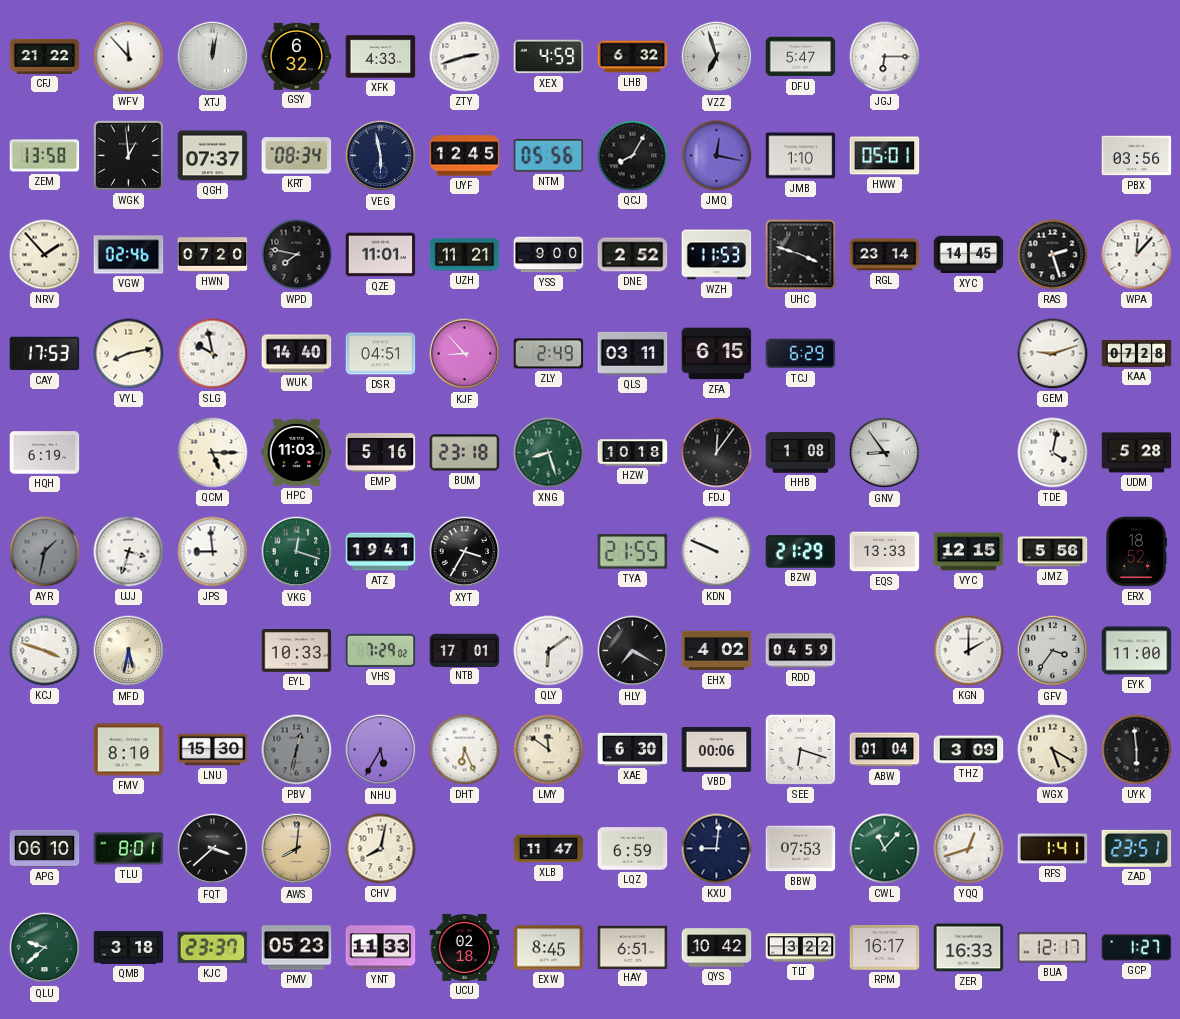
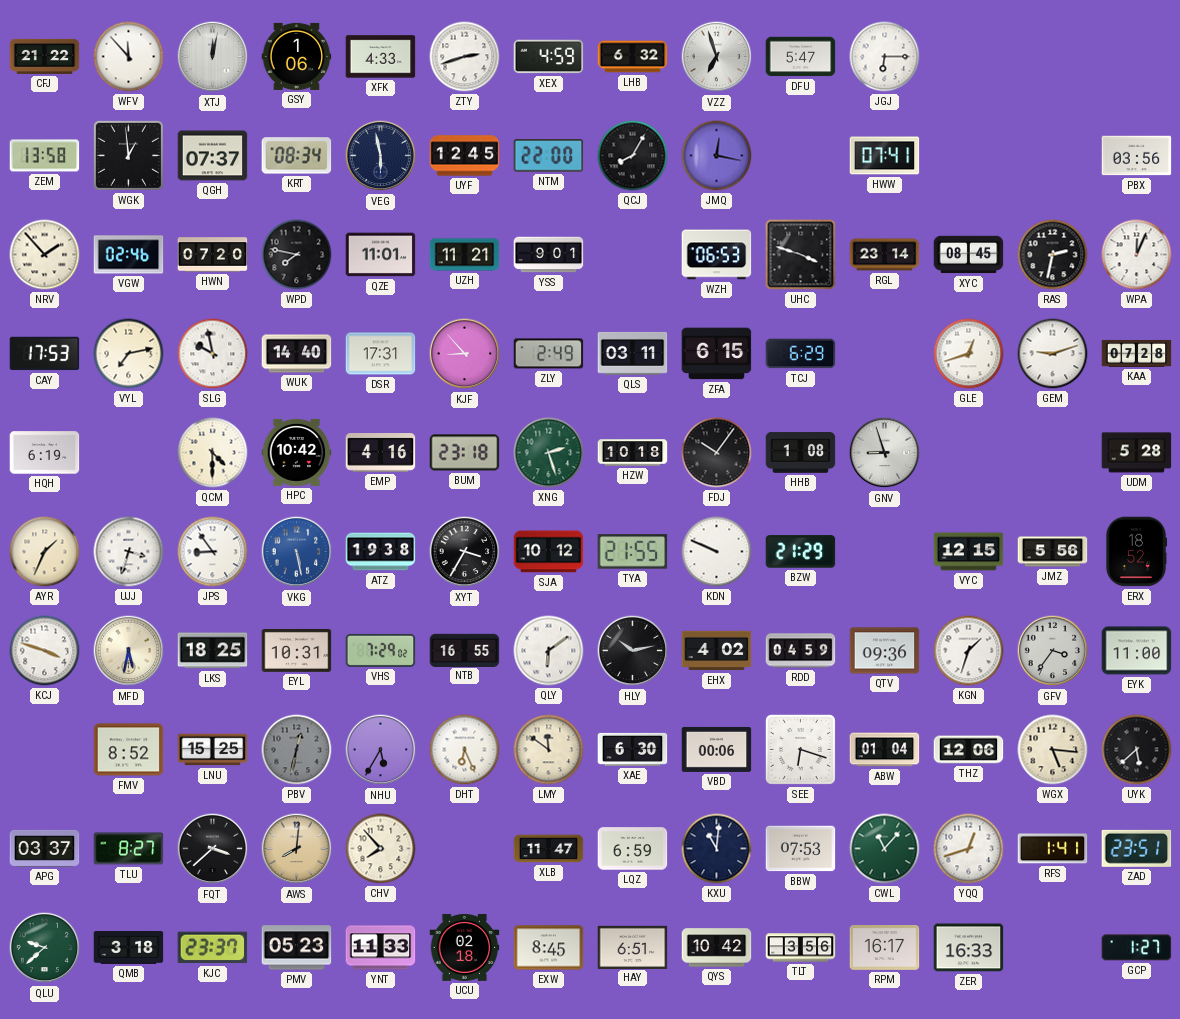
GSY: 6:32 -> 1:06
NTM: 05:56 -> 22:00
JMB: 1:10 -> none
HWW: 05:01 -> 07:41
YSS: 9:00 -> 9:01
DNE: 2:52 -> none
WZH: 11:53 -> 06:53
XYC: 14:45 -> 08:45
RAS: 2:27 -> 2:32
WPA: 12:07 -> 12:04
VYL: 8:13 -> 7:13
DSR: 04:51 -> 17:31
GLE: none -> 12:42
QCM: 5:15 -> 4:30
HPC: 11:03 -> 10:42
EMP: 5:16 -> 4:16
XNG: 8:27 -> 2:27
FDJ: 12:06 -> 10:06
GNV: 8:54 -> 8:57
TDE: 4:02 -> none
AYR: 1:32 -> 1:34
AYR dial: grey -> cream
JPS: 8:59 -> 8:54
VKG: 12:18 -> 5:28
VKG dial: green -> blue
ATZ: 19:41 -> 19:38
SJA: none -> 10:12
EQS: 13:33 -> none
LKS: none -> 18:25
EYL: 10:33 -> 10:31
NTB: 17:01 -> 16:55
HLY: 7:20 -> 10:13
QTV: none -> 09:36
KGN: 2:00 -> 1:33
FMV: 8:10 -> 8:52
LNU: 15:30 -> 15:25
THZ: 3:09 -> 12:06
WGX: 5:20 -> 5:16
UYK: 5:59 -> 5:38
APG: 06:10 -> 03:37
TLU: 8:01 -> 8:27
CHV: 8:02 -> 7:53
KXU: 9:01 -> 11:01
TLT: 3:22 -> 3:56
BUA: 12:17 -> none
